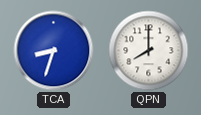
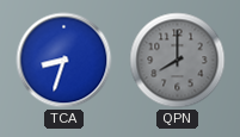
QPN dial: white -> grey
